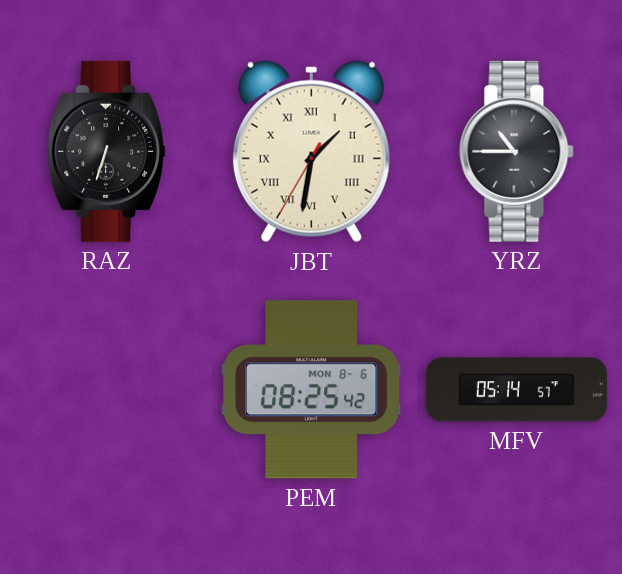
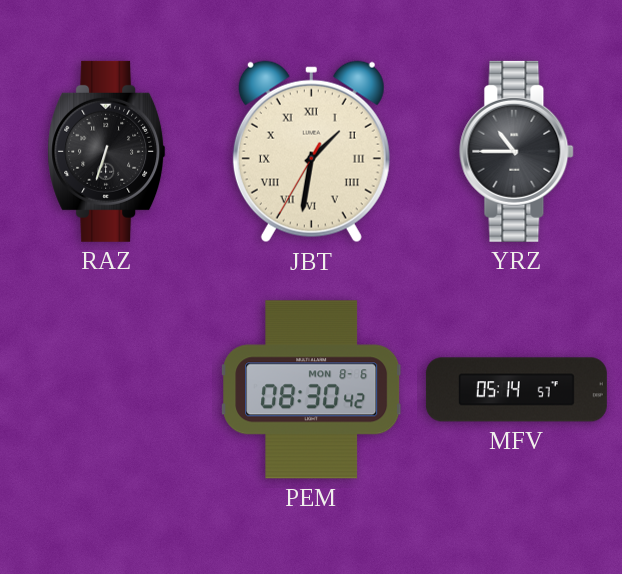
PEM: 08:25 -> 08:30
